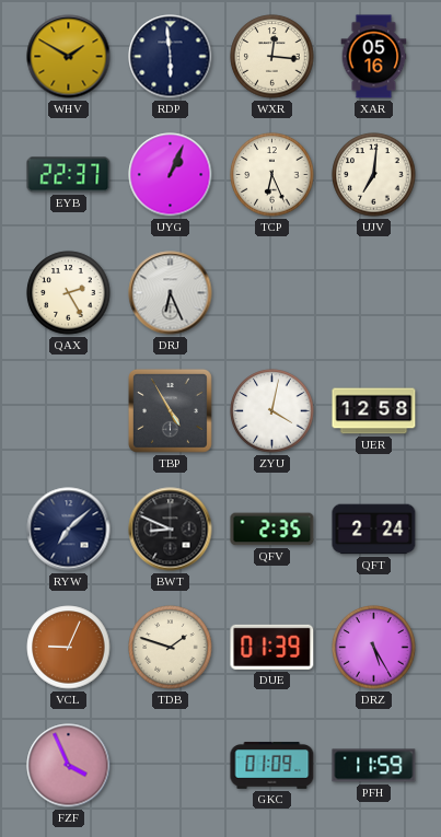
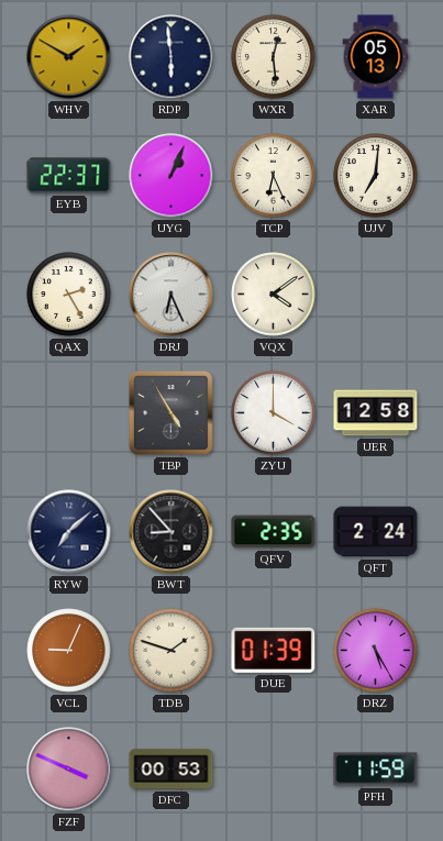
WXR: 12:16 -> 12:29
XAR: 05:16 -> 05:13
VQX: none -> 4:09
ZYU: 4:02 -> 4:00
BWT: 8:49 -> 8:53
FZF: 3:56 -> 3:49
DFC: none -> 00:53
GKC: 01:09 -> none
